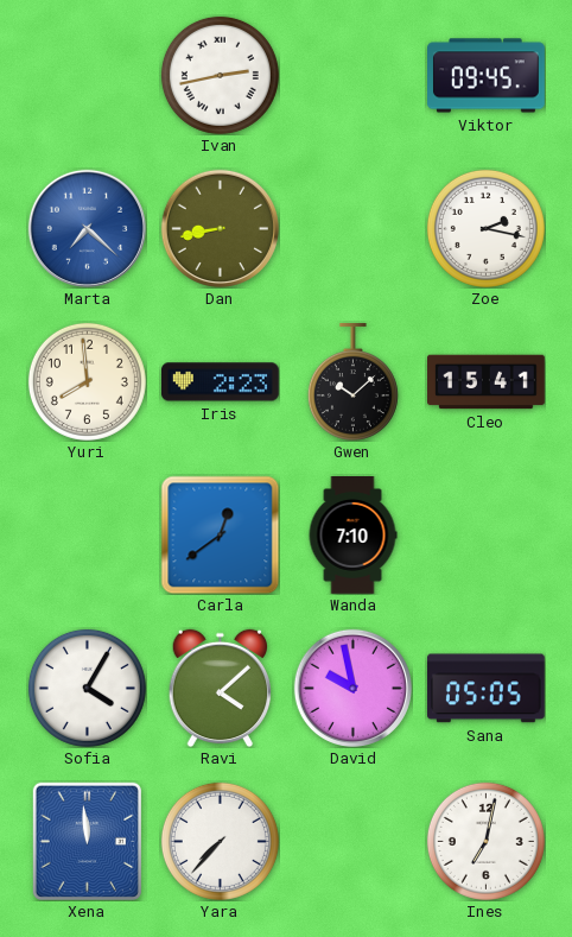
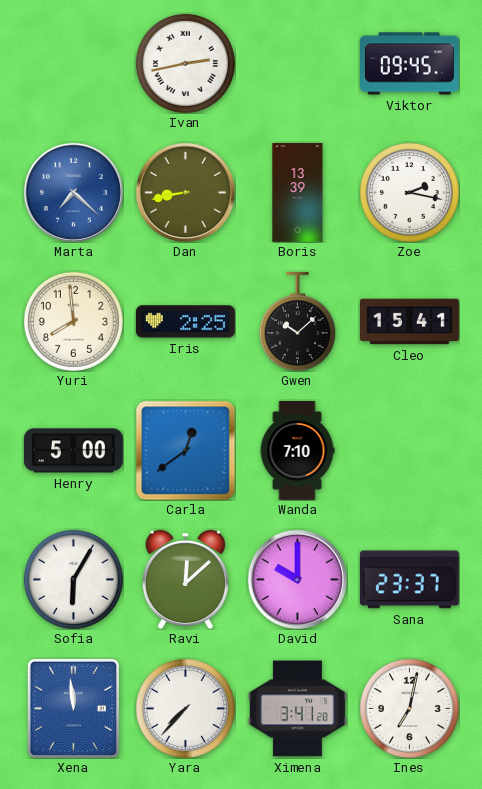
Boris: none -> 13:39
Iris: 2:23 -> 2:25
Henry: none -> 5:00
Sofia: 4:05 -> 6:05
Ravi: 4:08 -> 12:08
David: 9:58 -> 10:00
Sana: 05:05 -> 23:37
Ximena: none -> 3:41
